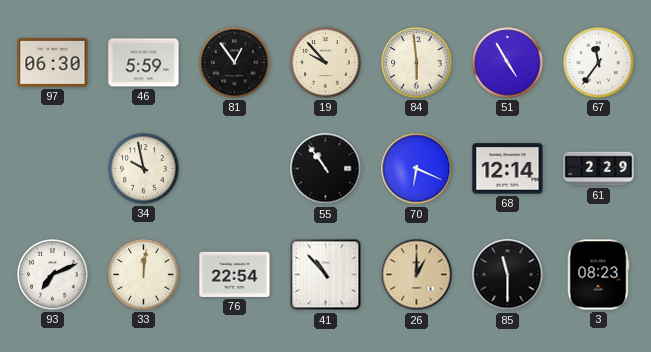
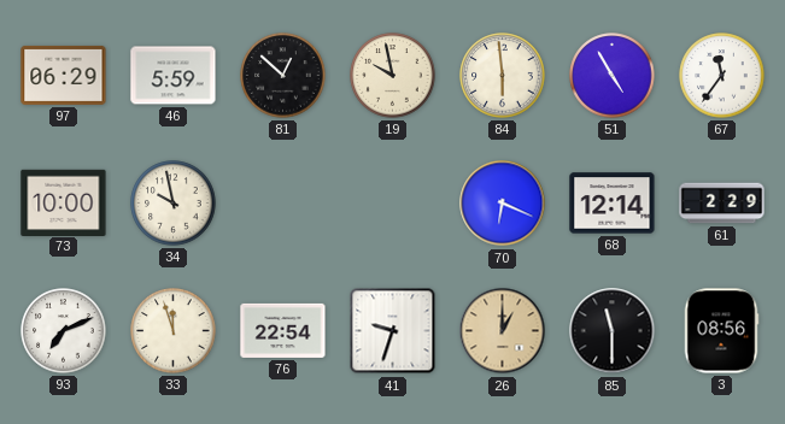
97: 06:30 -> 06:29
81: 12:54 -> 12:52
19: 9:53 -> 9:58
73: none -> 10:00
55: 10:54 -> none
33: 12:01 -> 11:57
41: 10:53 -> 9:33
3: 08:23 -> 08:56
